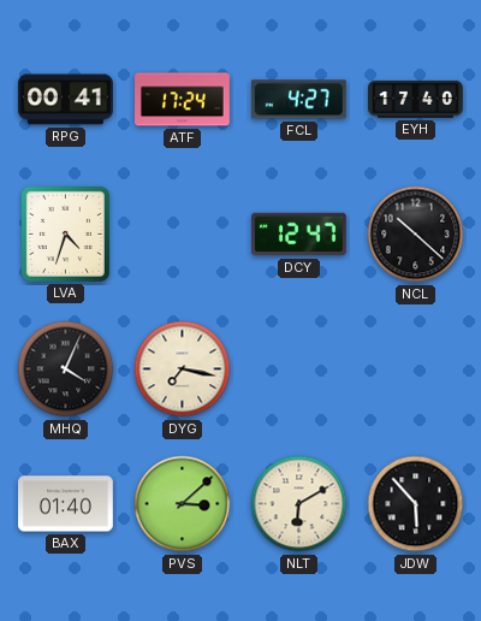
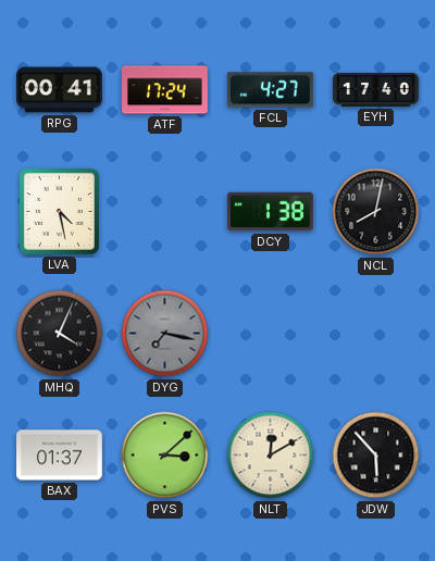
LVA: 4:33 -> 4:28
DCY: 12:47 -> 1:38
NCL: 10:22 -> 8:02
DYG dial: cream -> grey
BAX: 01:40 -> 01:37
NLT: 6:10 -> 12:10
